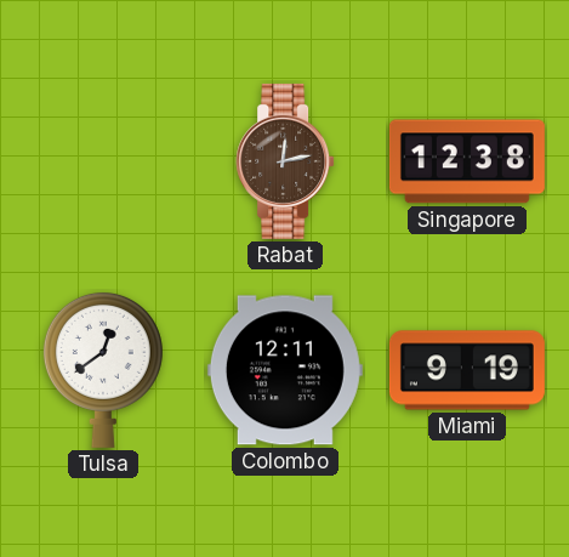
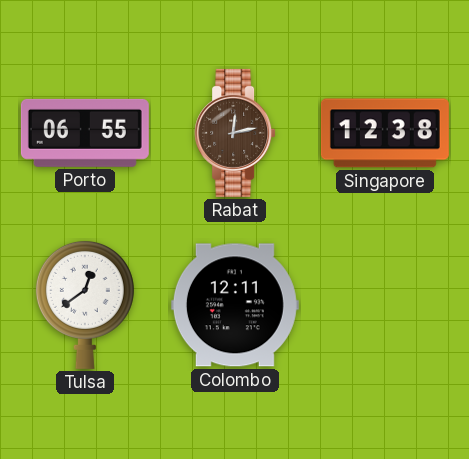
Porto: none -> 06:55
Miami: 9:19 -> none
